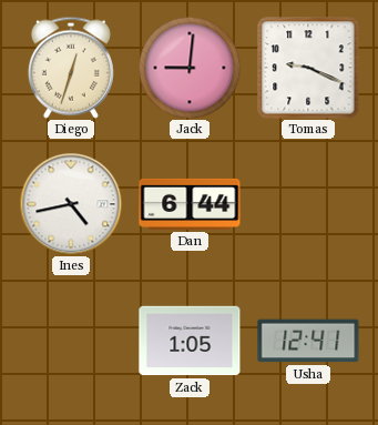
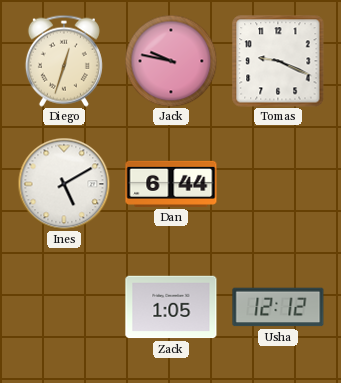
Jack: 9:01 -> 9:47
Ines: 4:43 -> 5:10
Usha: 12:41 -> 12:12
